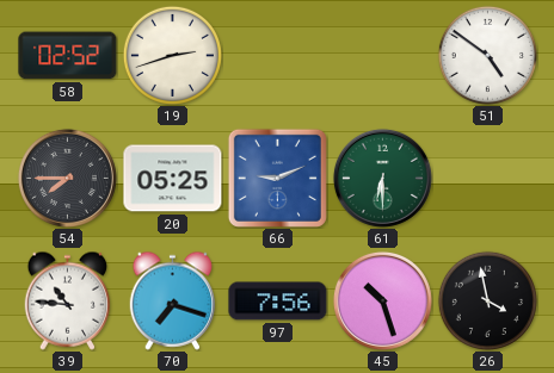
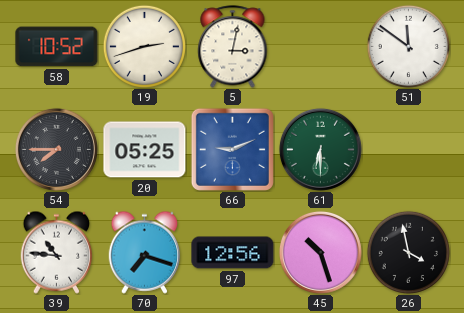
58: 02:52 -> 10:52
5: none -> 3:02
51: 4:51 -> 11:51
97: 7:56 -> 12:56
